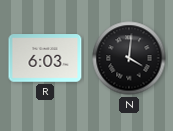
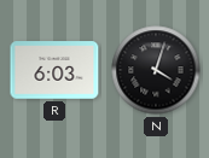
N: 4:01 -> 4:03
